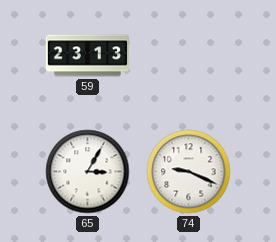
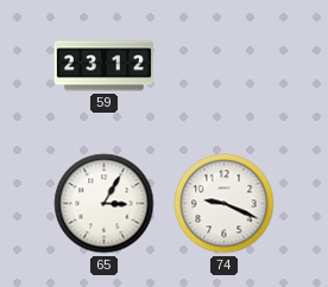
59: 23:13 -> 23:12
